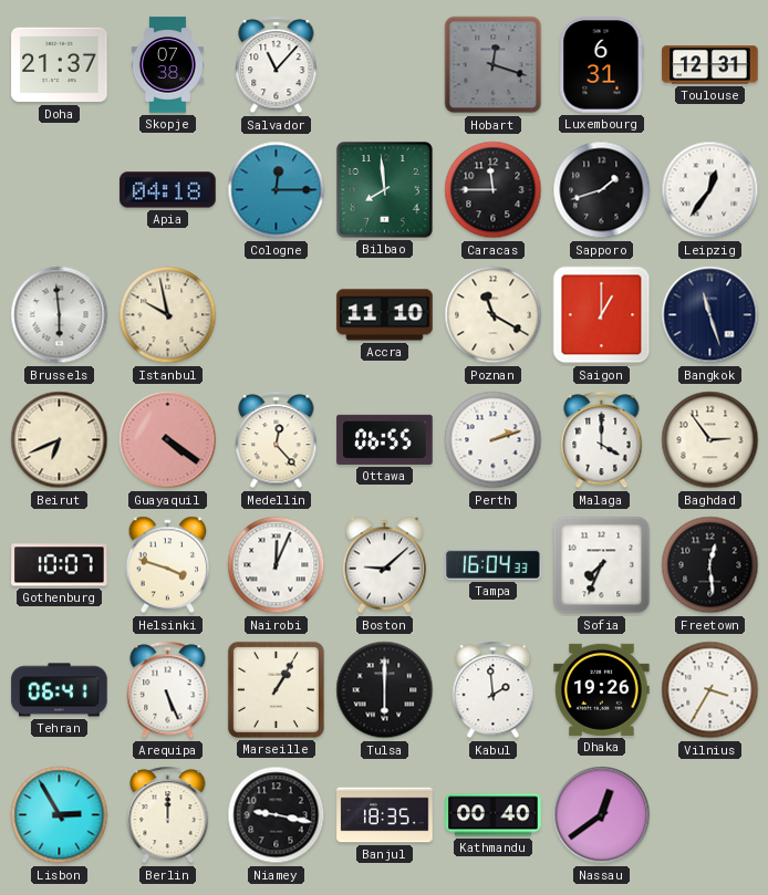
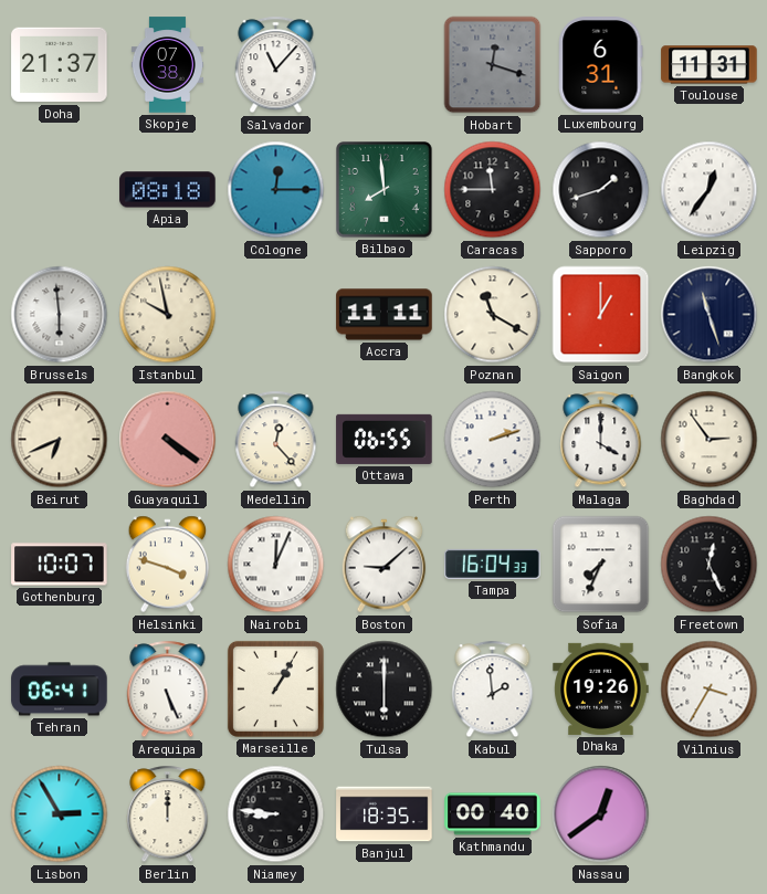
Toulouse: 12:31 -> 11:31
Apia: 04:18 -> 08:18
Accra: 11:10 -> 11:11
Freetown: 12:29 -> 12:26
Niamey: 9:17 -> 8:46
